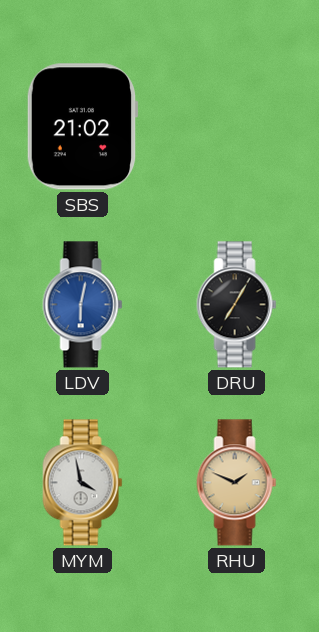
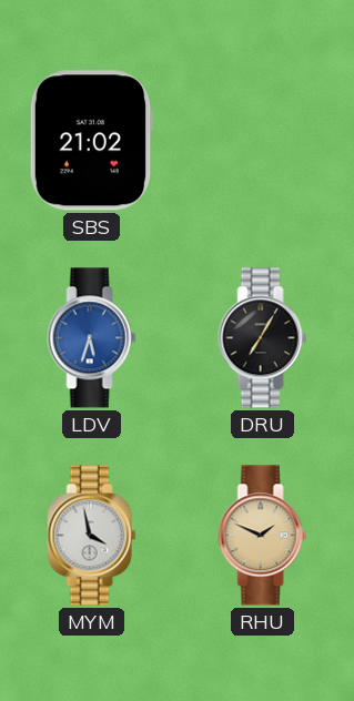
LDV: 6:02 -> 5:33
